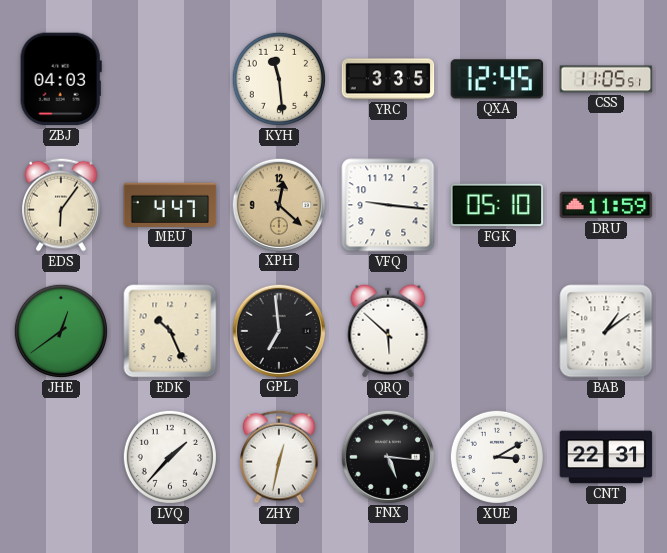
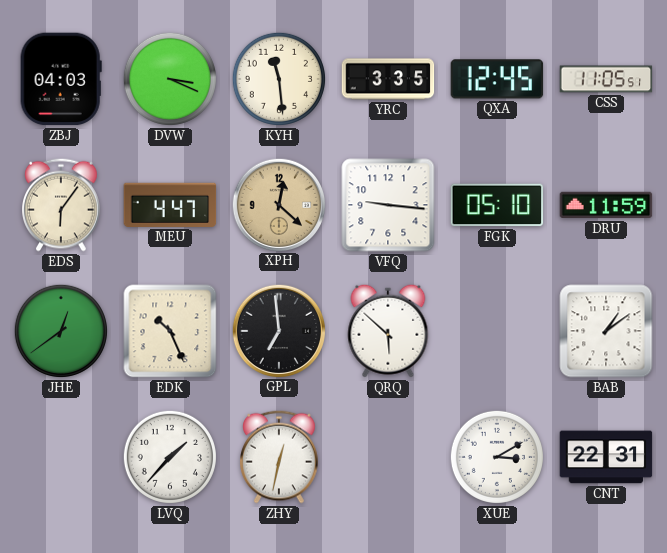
DVW: none -> 3:19
FNX: 5:16 -> none
